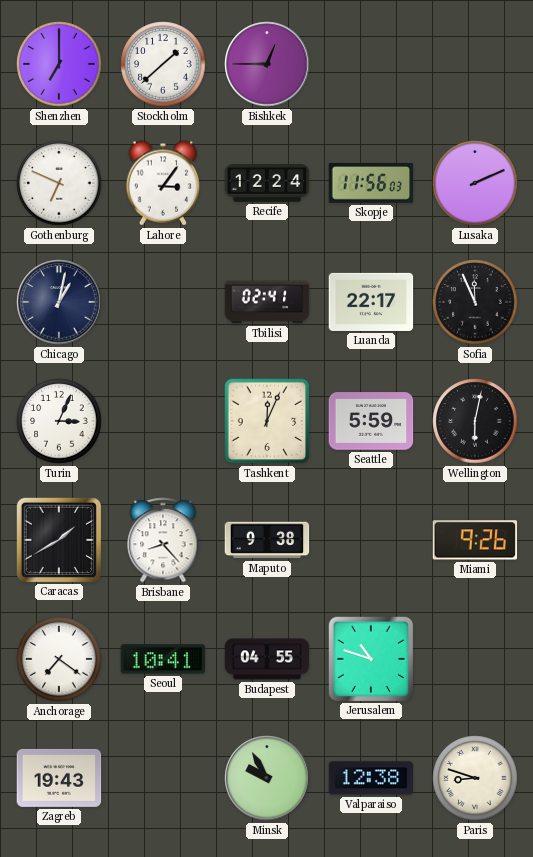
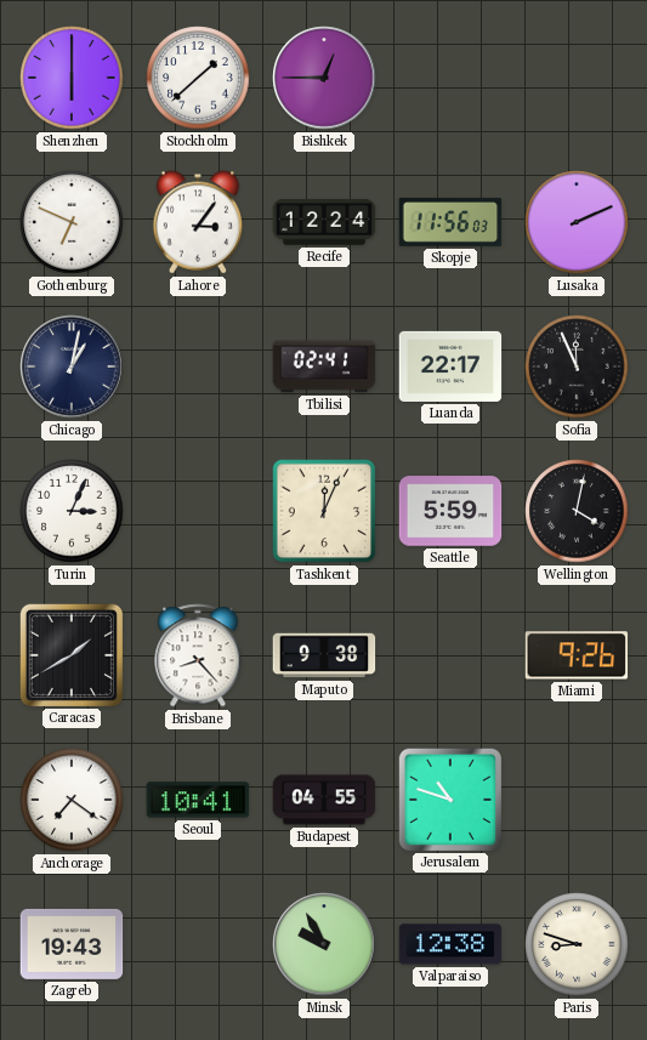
Shenzhen: 7:00 -> 6:00
Wellington: 6:02 -> 4:02
